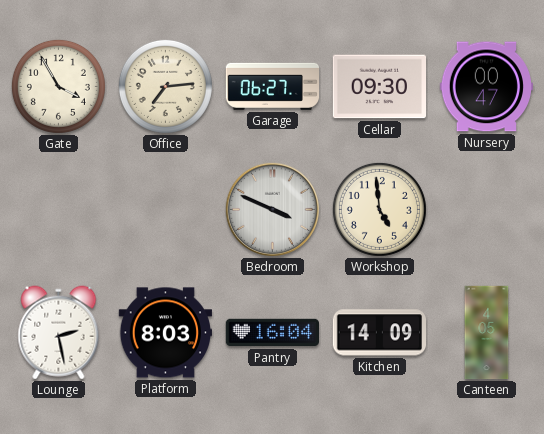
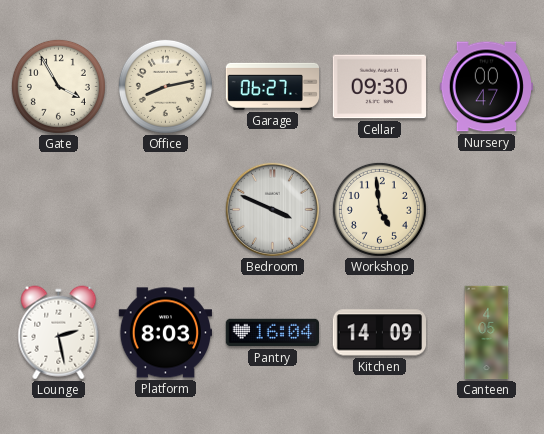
Office: 7:14 -> 8:13
